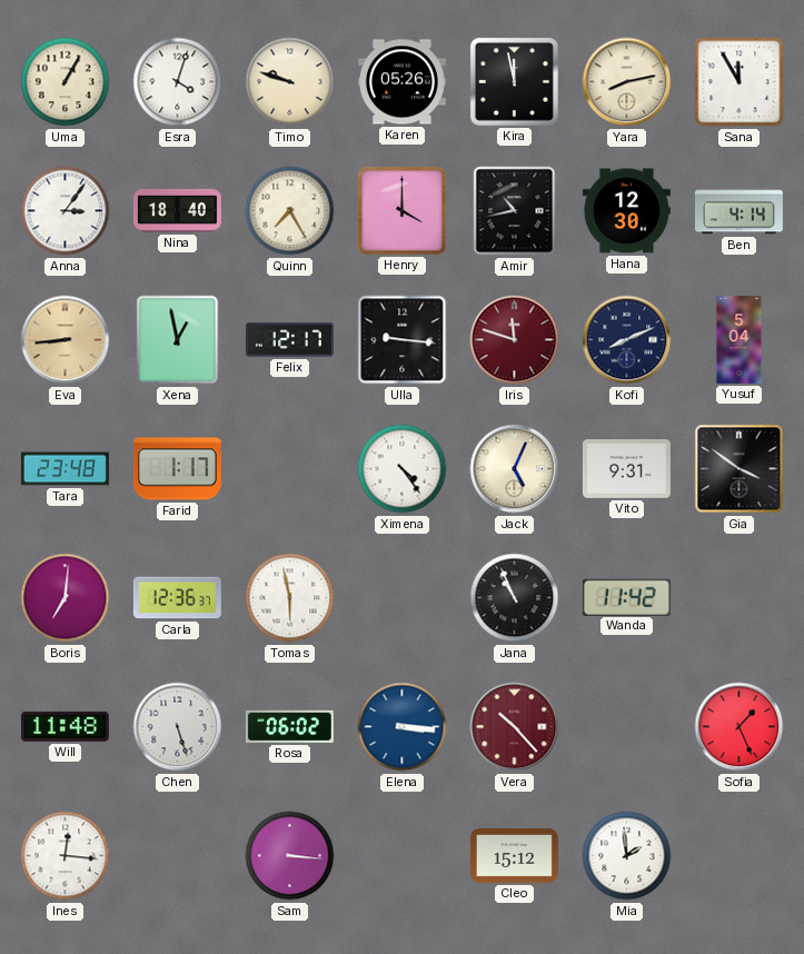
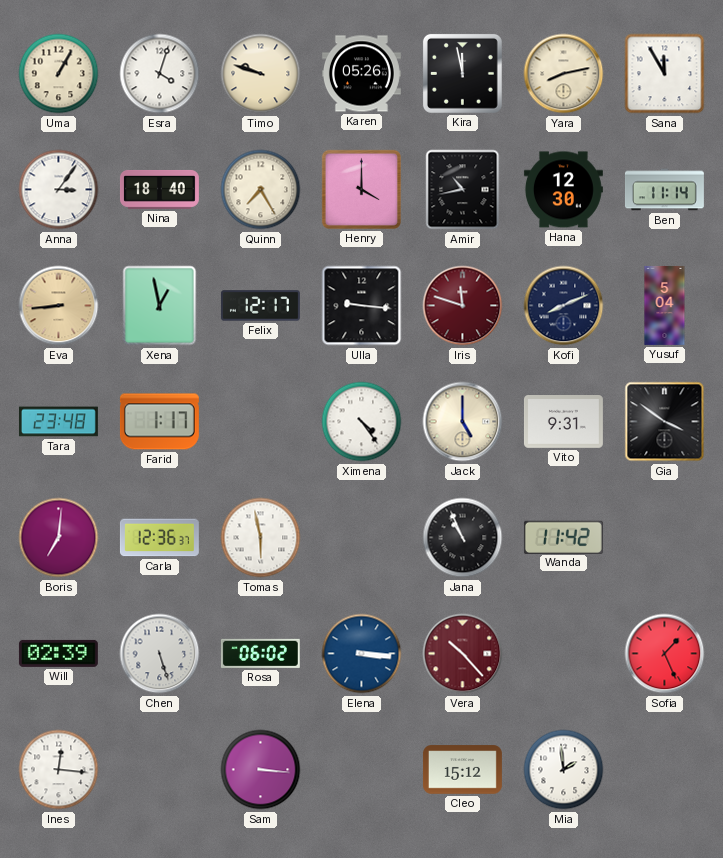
Ben: 4:14 -> 11:14
Jack: 5:04 -> 5:00
Will: 11:48 -> 02:39
